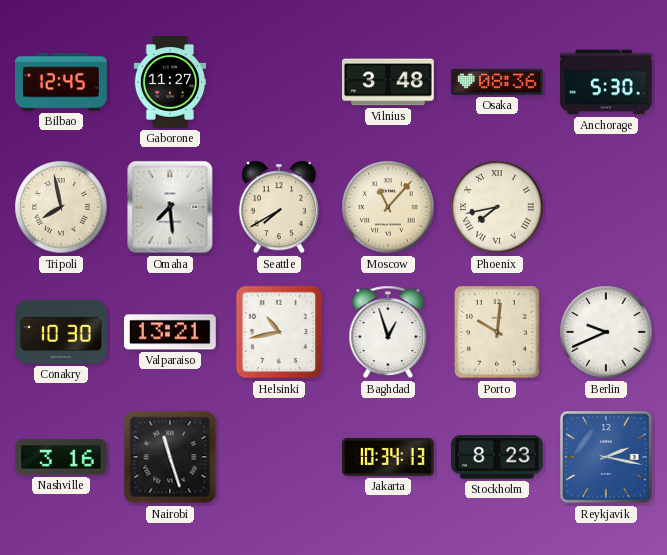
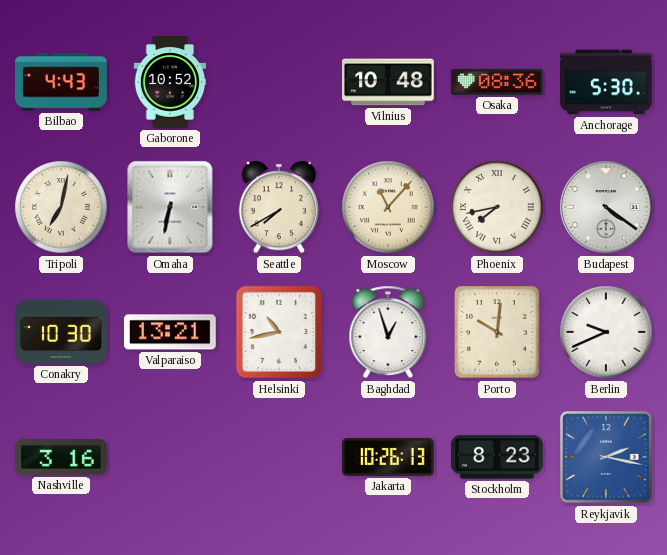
Bilbao: 12:45 -> 4:43
Gaborone: 11:27 -> 10:52
Vilnius: 3:48 -> 10:48
Tripoli: 7:58 -> 7:02
Omaha: 7:29 -> 6:32
Budapest: none -> 4:21
Nairobi: 11:27 -> none
Jakarta: 10:34 -> 10:26
